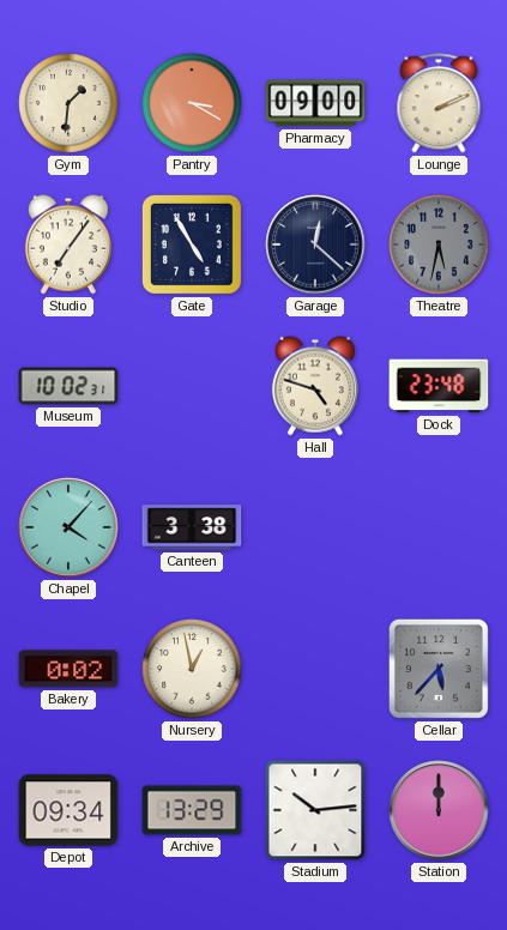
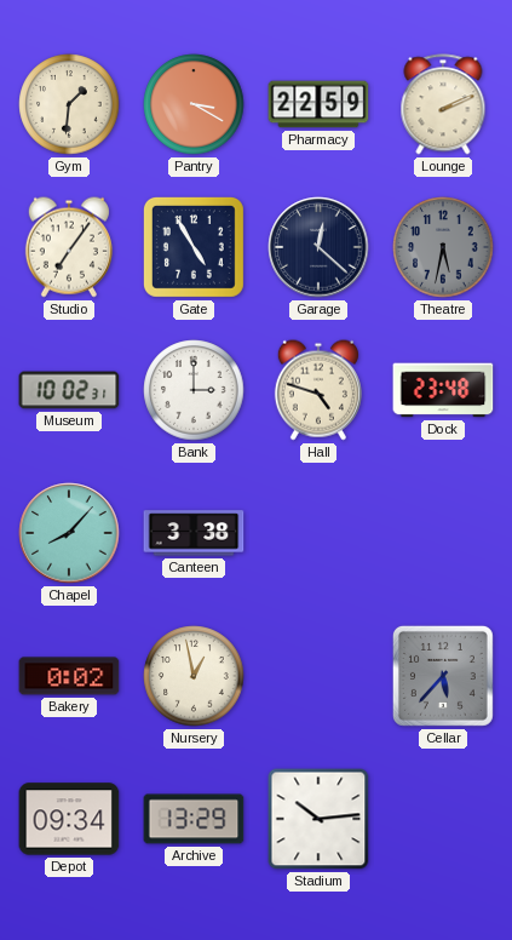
Pharmacy: 09:00 -> 22:59
Bank: none -> 3:00
Chapel: 4:07 -> 8:07
Station: 12:00 -> none
